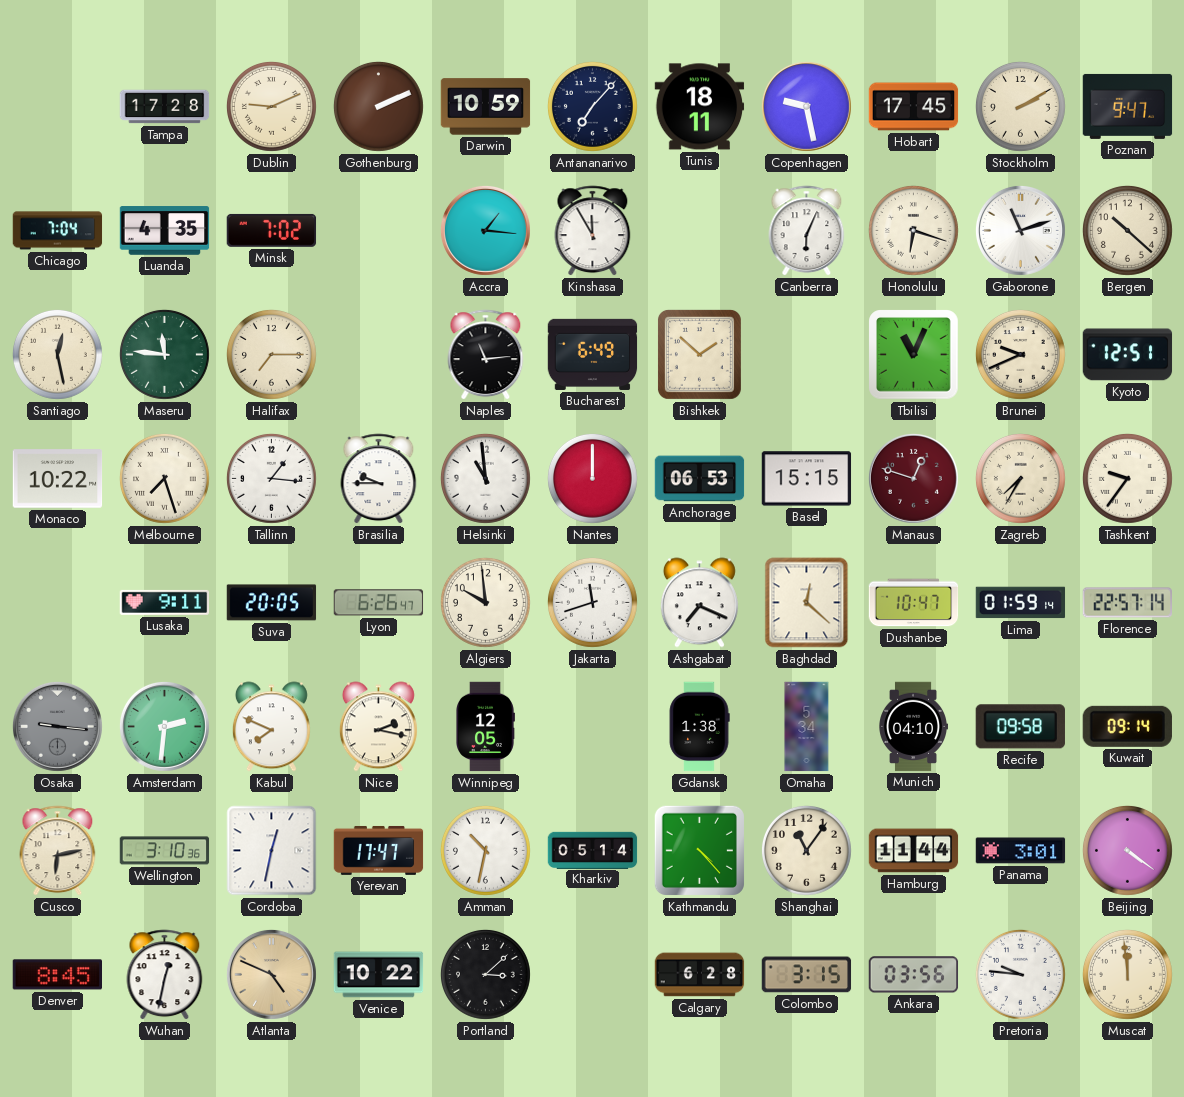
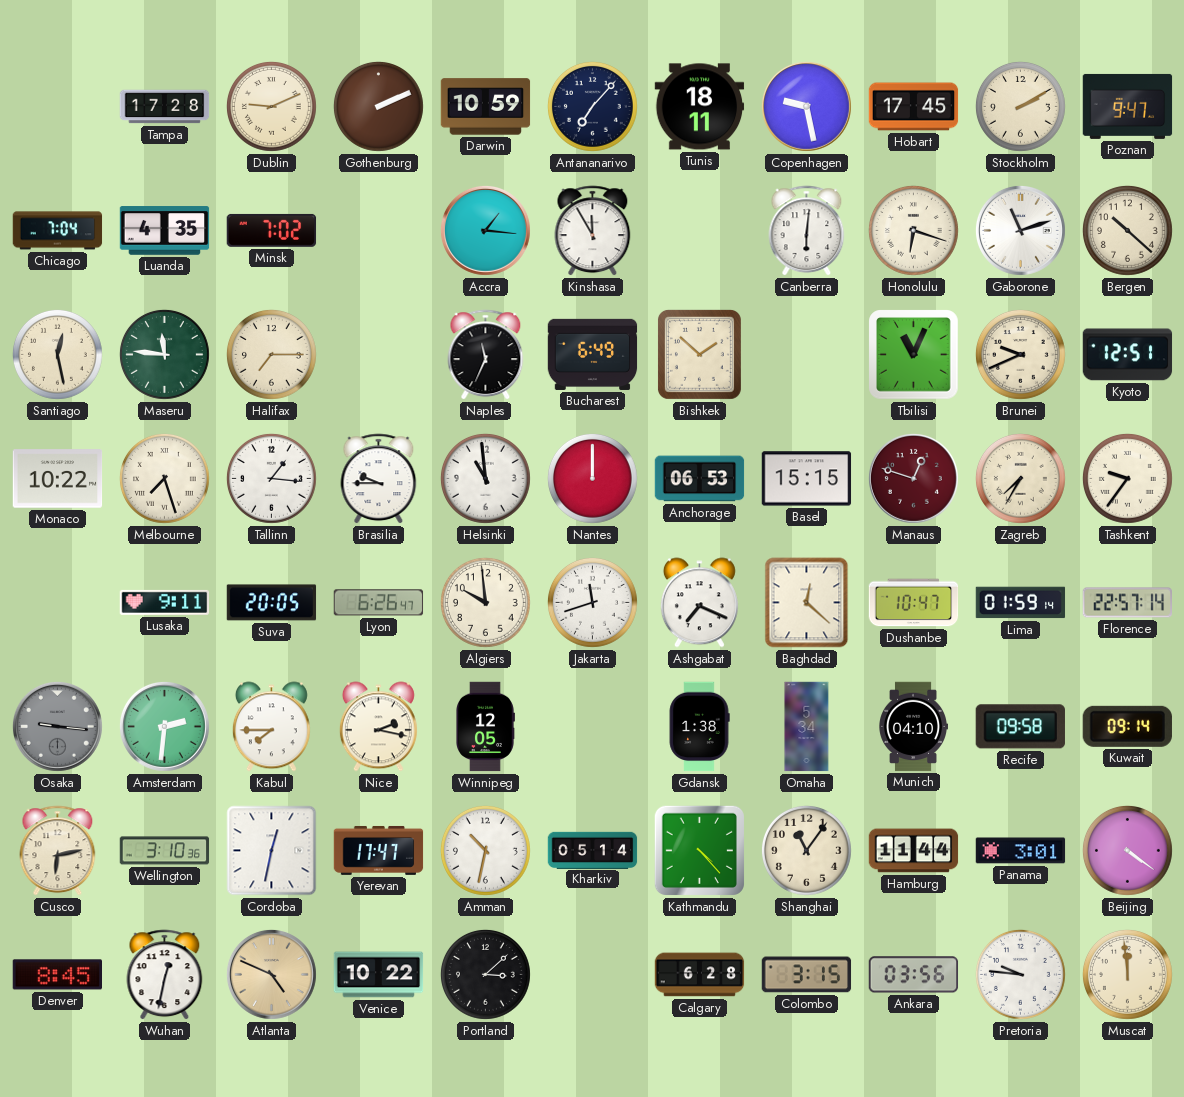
Canberra: 6:04 -> 6:01
Naples: 11:14 -> 11:34
Kabul: 7:49 -> 7:45
